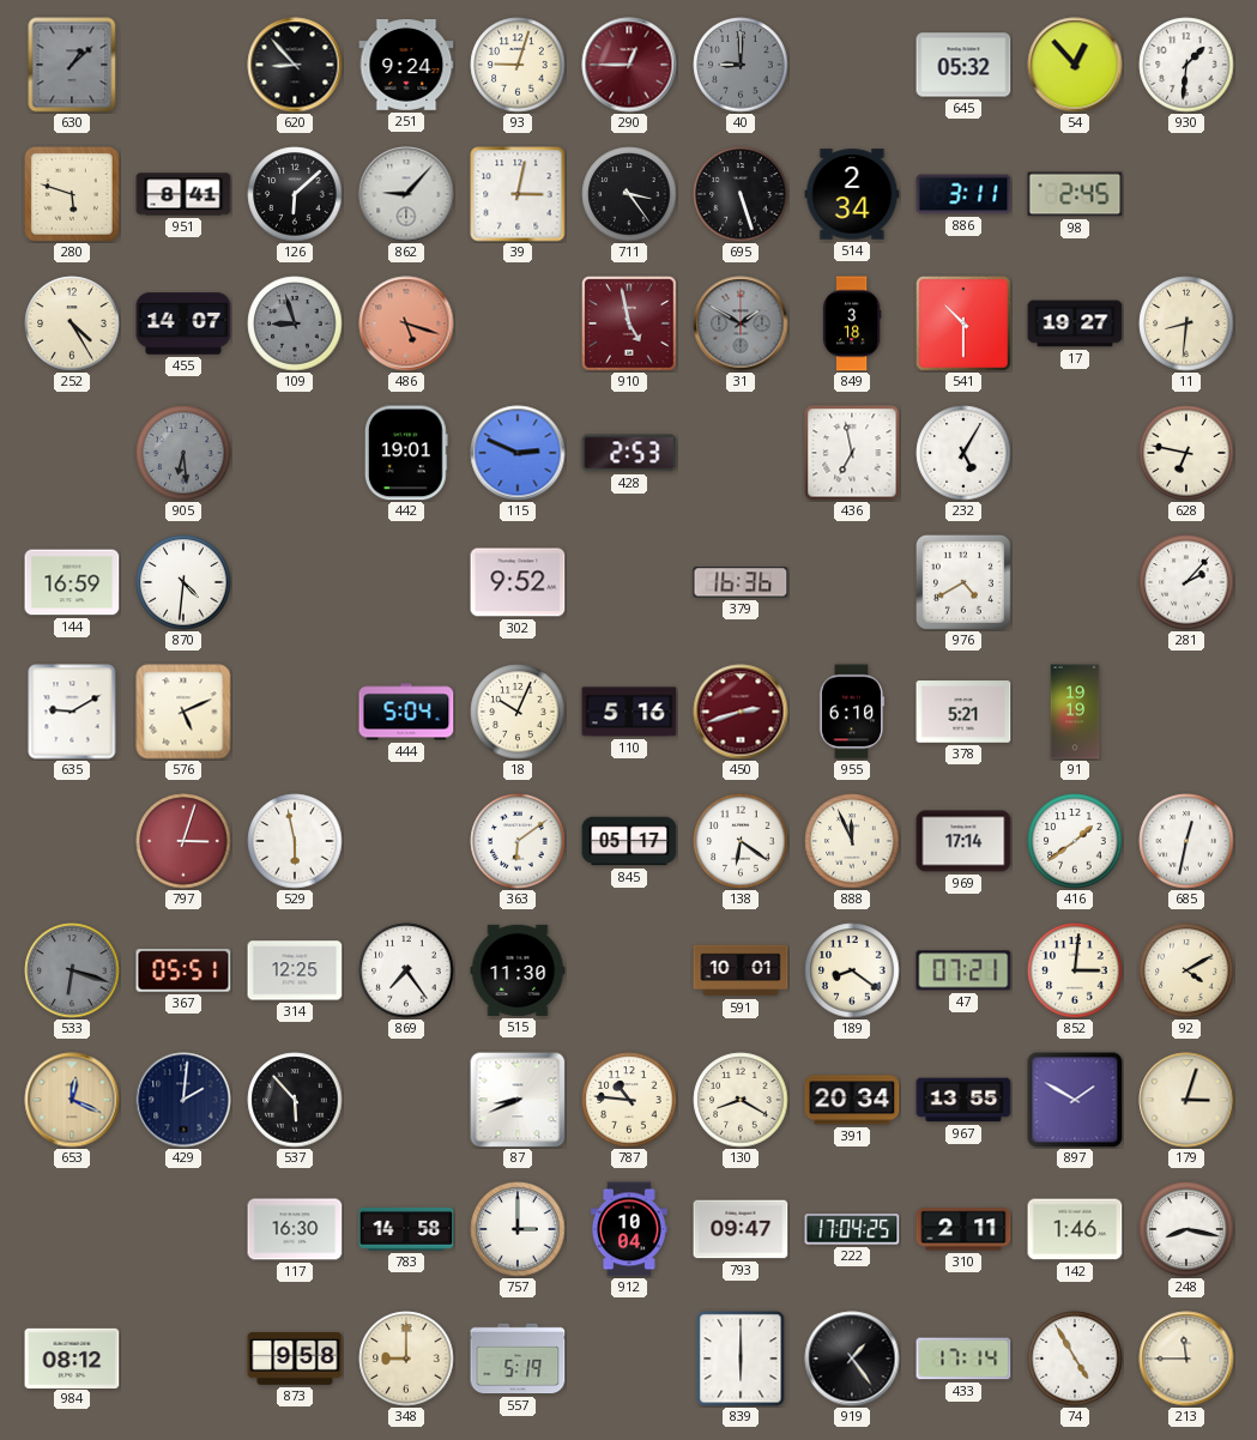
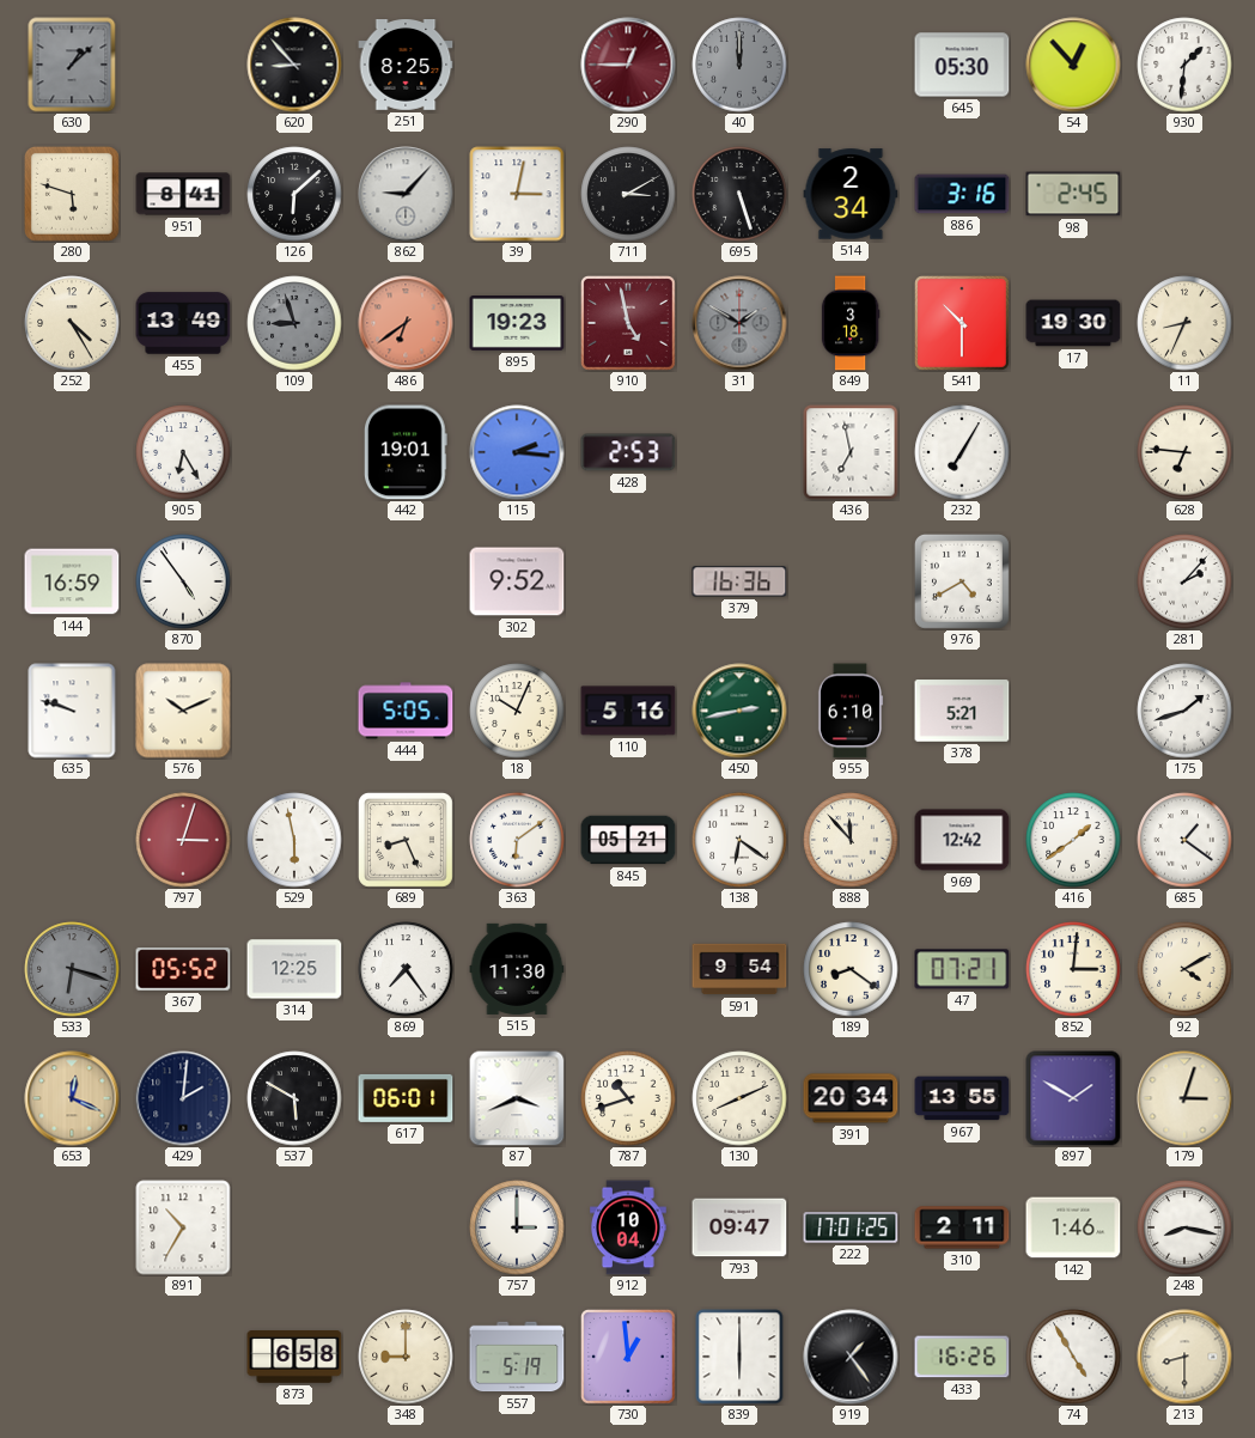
251: 9:24 -> 8:25
93: 9:03 -> none
40: 9:00 -> 12:00
645: 05:32 -> 05:30
711: 3:24 -> 3:10
886: 3:11 -> 3:16
455: 14:07 -> 13:49
486: 5:18 -> 6:39
895: none -> 19:23
17: 19:27 -> 19:30
11: 8:31 -> 8:34
905: 6:29 -> 6:25
905 dial: grey -> white
115: 2:49 -> 2:16
232: 5:05 -> 7:05
628: 6:47 -> 6:46
870: 4:31 -> 4:54
635: 9:10 -> 9:48
576: 5:11 -> 10:11
444: 5:04 -> 5:05
450: 2:42 -> 2:43
450 dial: burgundy -> green
91: 19:19 -> none
175: none -> 1:42
689: none -> 8:26
845: 05:17 -> 05:21
888: 11:56 -> 11:53
969: 17:14 -> 12:42
685: 12:32 -> 1:21
367: 05:51 -> 05:52
591: 10:01 -> 9:54
537: 5:53 -> 5:50
617: none -> 06:01
87: 8:41 -> 3:41
787: 10:46 -> 10:42
130: 8:20 -> 8:11
891: none -> 10:35
117: 16:30 -> none
783: 14:58 -> none
222: 17:04 -> 17:01
984: 08:12 -> none
873: 9:58 -> 6:58
730: none -> 12:59
433: 17:14 -> 16:26
213: 11:45 -> 8:30
